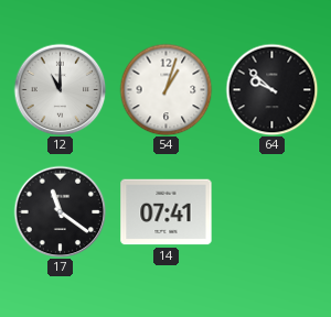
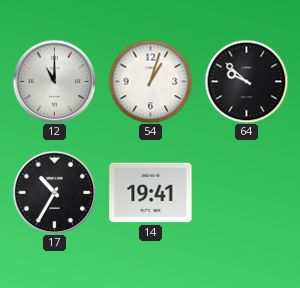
17: 11:21 -> 10:35
14: 07:41 -> 19:41
